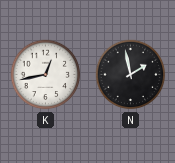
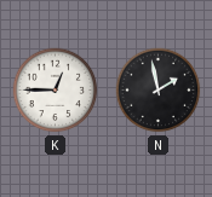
K: 12:43 -> 12:45
